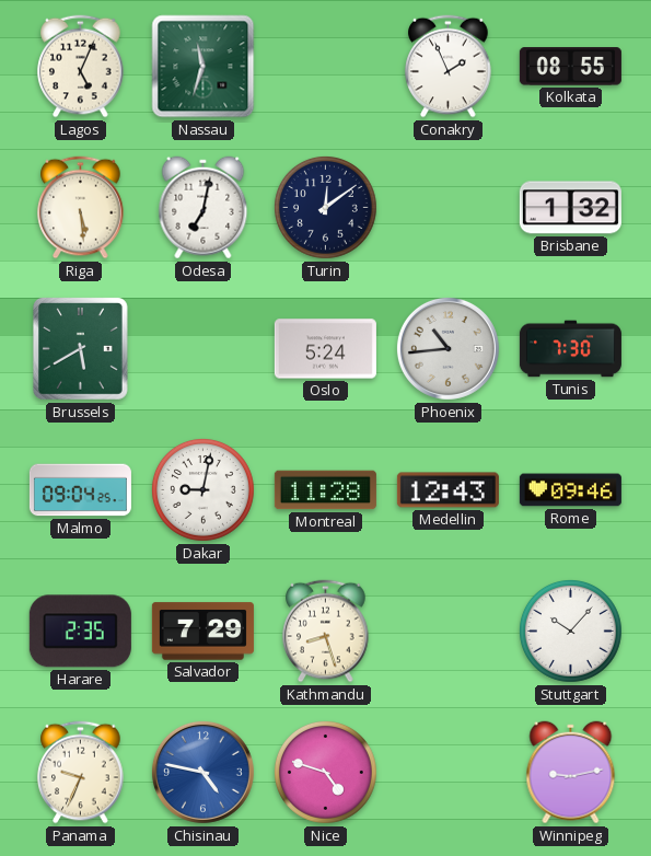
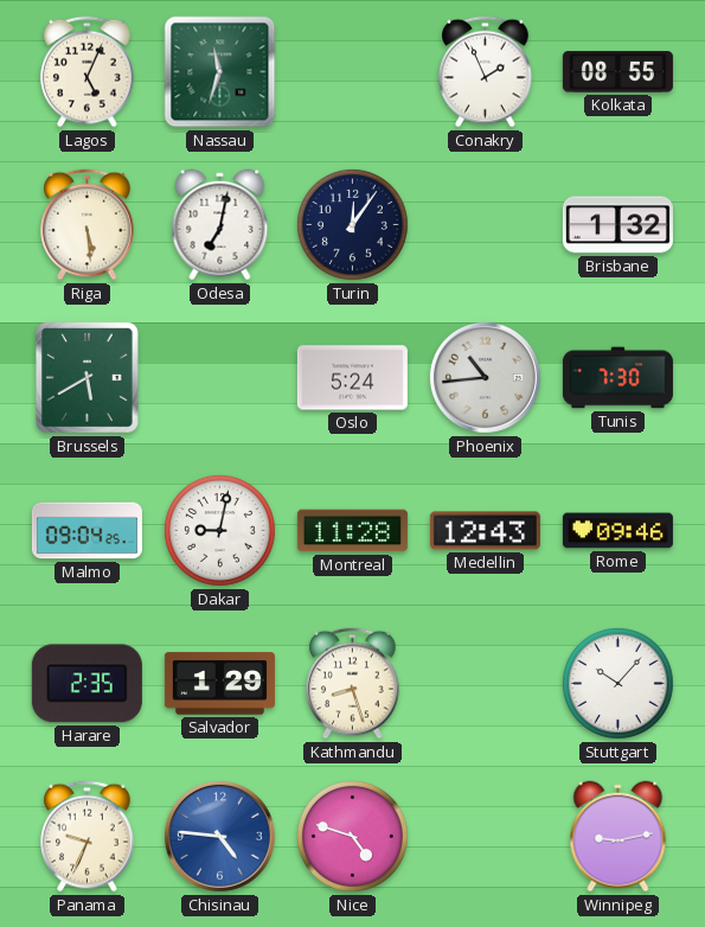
Turin: 12:09 -> 12:06
Salvador: 7:29 -> 1:29
Chisinau: 4:47 -> 4:46
